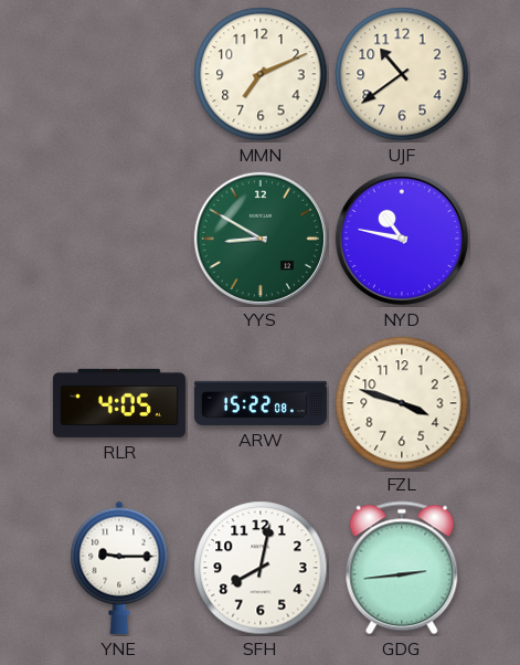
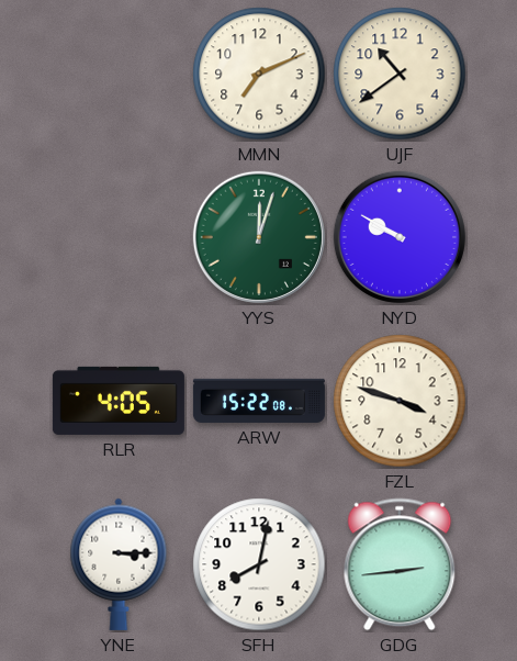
YYS: 8:50 -> 12:03
NYD: 10:47 -> 9:50
YNE: 9:15 -> 3:15
